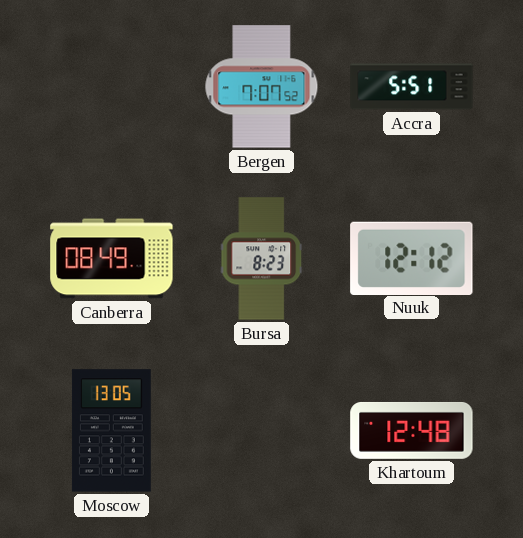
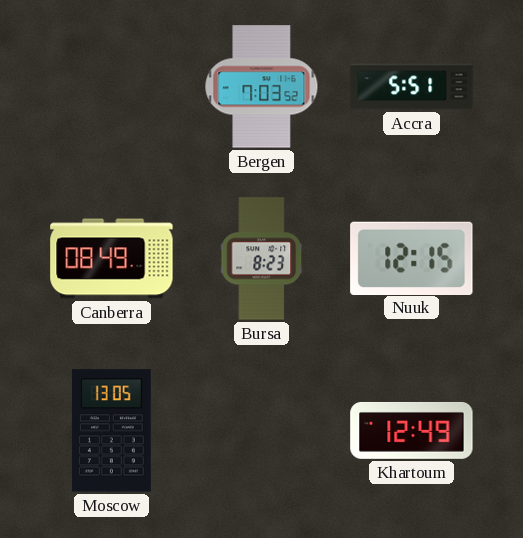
Bergen: 7:07 -> 7:03
Nuuk: 12:12 -> 12:15
Khartoum: 12:48 -> 12:49
